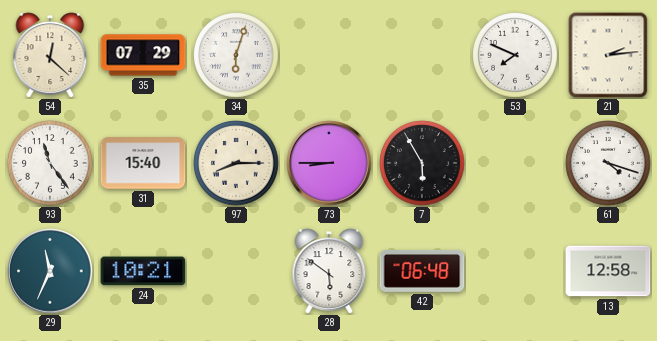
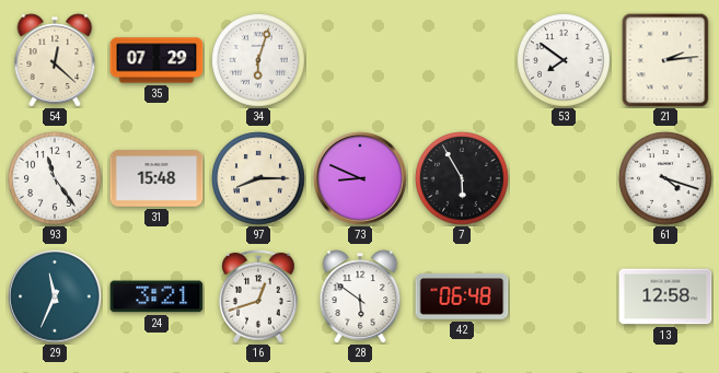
53: 7:49 -> 7:51
31: 15:40 -> 15:48
73: 8:45 -> 8:49
24: 10:21 -> 3:21
16: none -> 12:42
